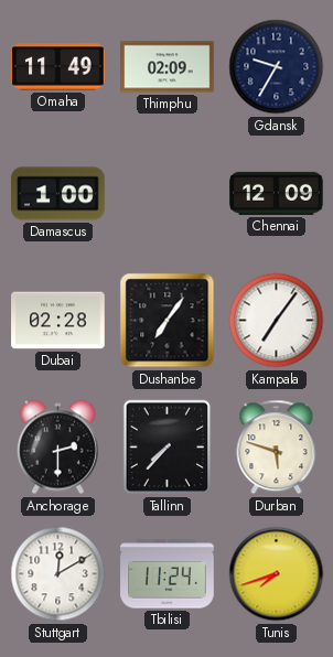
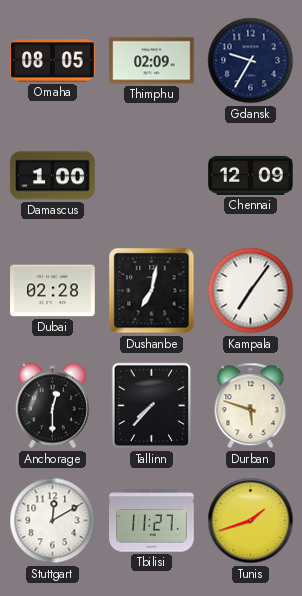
Omaha: 11:49 -> 08:05
Dushanbe: 7:06 -> 7:02
Anchorage: 2:30 -> 12:30
Tbilisi: 11:24 -> 11:27
Tunis: 7:42 -> 1:42
